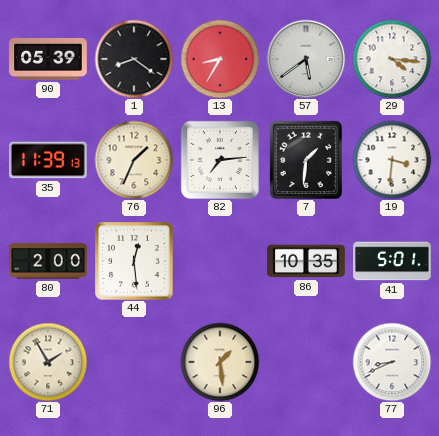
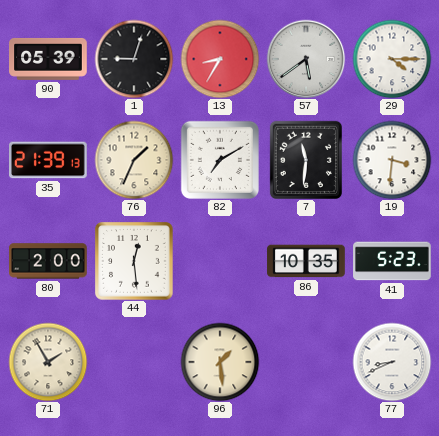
1: 8:21 -> 9:03
29: 4:16 -> 4:15
35: 11:39 -> 21:39
82: 7:14 -> 7:10
7: 1:31 -> 11:31
41: 5:01 -> 5:23
